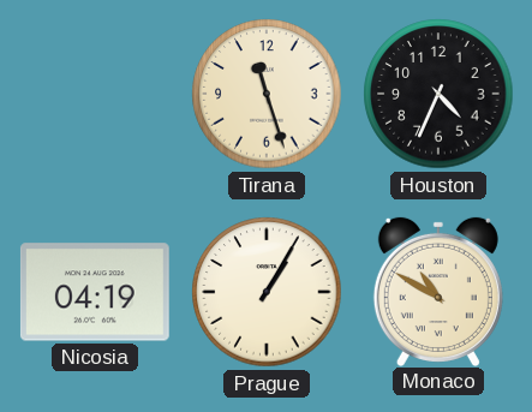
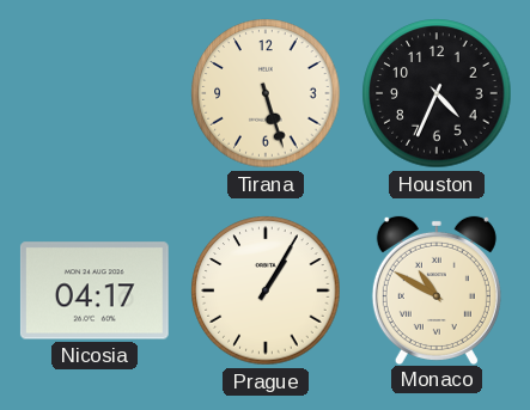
Tirana: 11:27 -> 5:27
Nicosia: 04:19 -> 04:17
